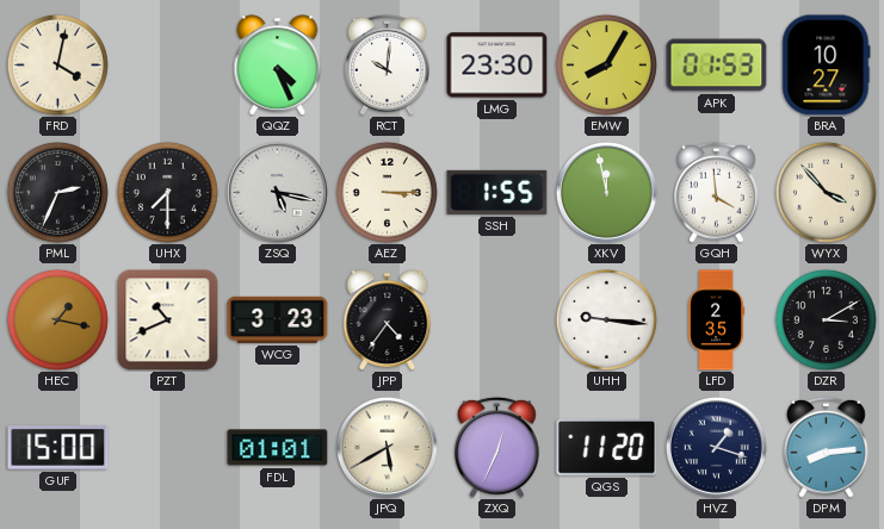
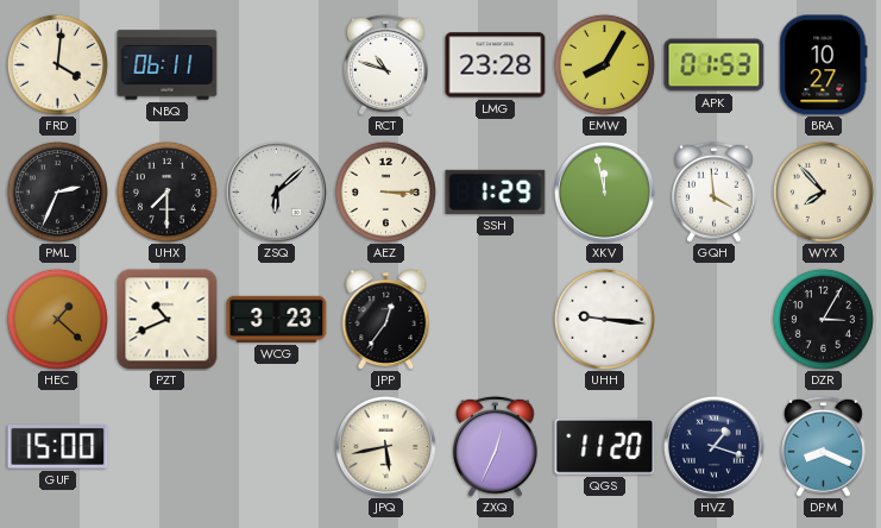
FRD: 4:02 -> 4:01
NBQ: none -> 06:11
QQZ: 4:26 -> none
RCT: 10:01 -> 10:48
LMG: 23:30 -> 23:28
ZSQ: 5:17 -> 6:08
SSH: 1:55 -> 1:29
WYX: 3:53 -> 7:53
HEC: 1:17 -> 1:22
JPP: 4:36 -> 12:36
LFD: 2:35 -> none
DZR: 3:10 -> 3:05
FDL: 01:01 -> none
JPQ: 5:40 -> 5:43
DPM: 8:14 -> 8:19
